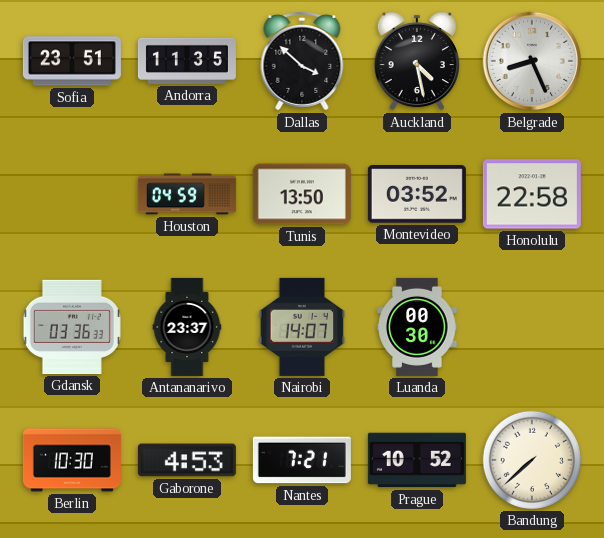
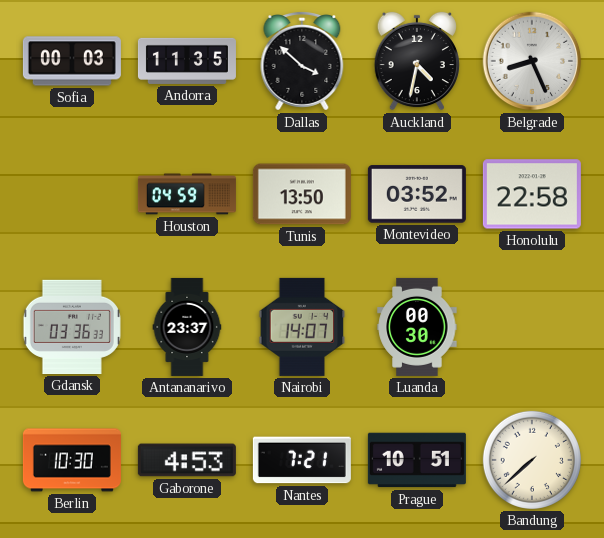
Sofia: 23:51 -> 00:03
Auckland: 4:28 -> 4:32
Prague: 10:52 -> 10:51
